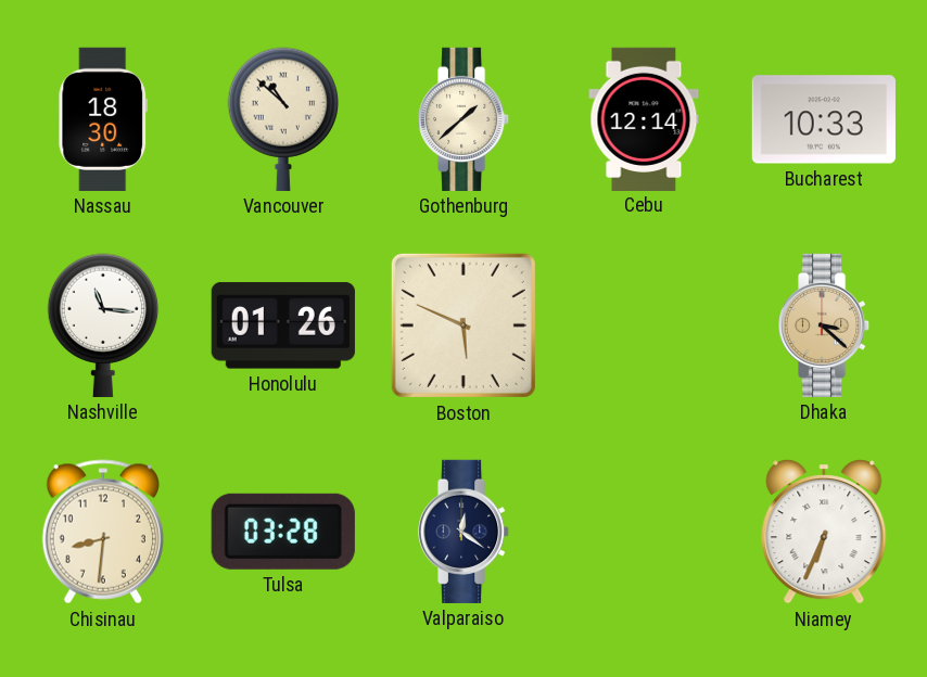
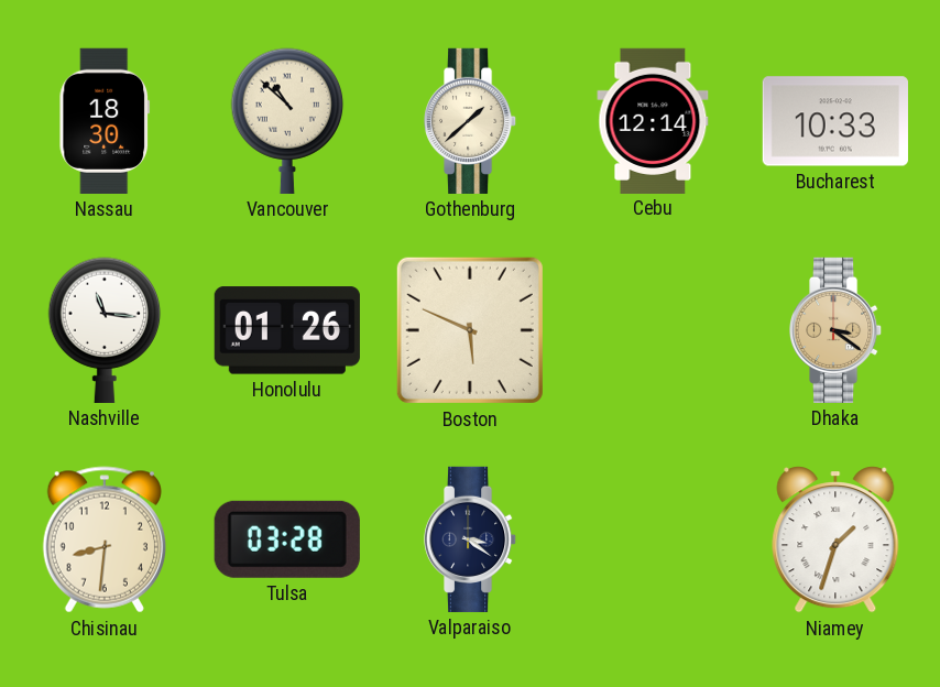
Dhaka: 3:22 -> 3:21
Valparaiso: 12:21 -> 3:21
Niamey: 6:34 -> 1:33
